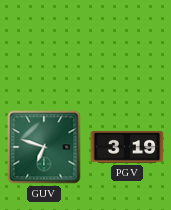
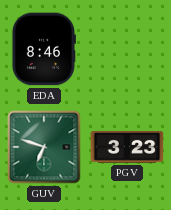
EDA: none -> 8:46
PGV: 3:19 -> 3:23
